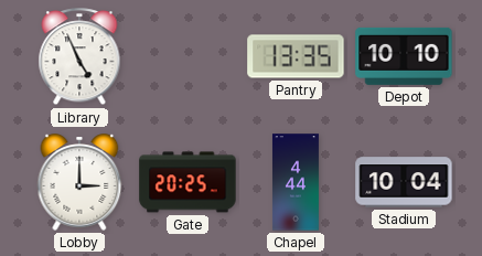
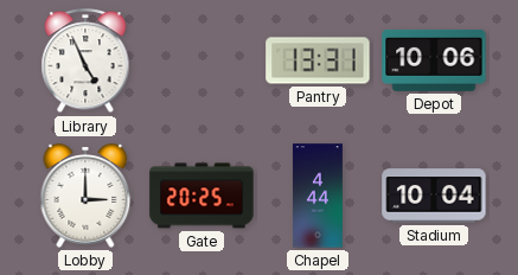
Pantry: 13:35 -> 13:31
Depot: 10:10 -> 10:06
